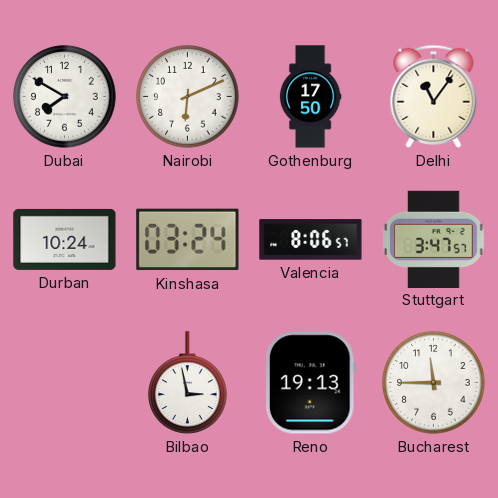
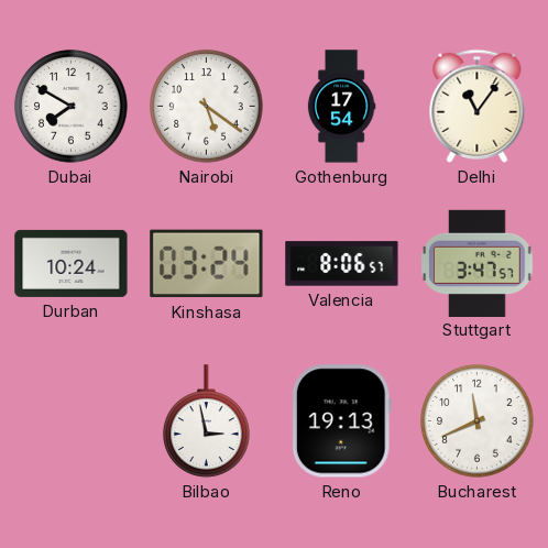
Nairobi: 6:11 -> 5:21
Gothenburg: 17:50 -> 17:54
Bucharest: 11:45 -> 11:41
